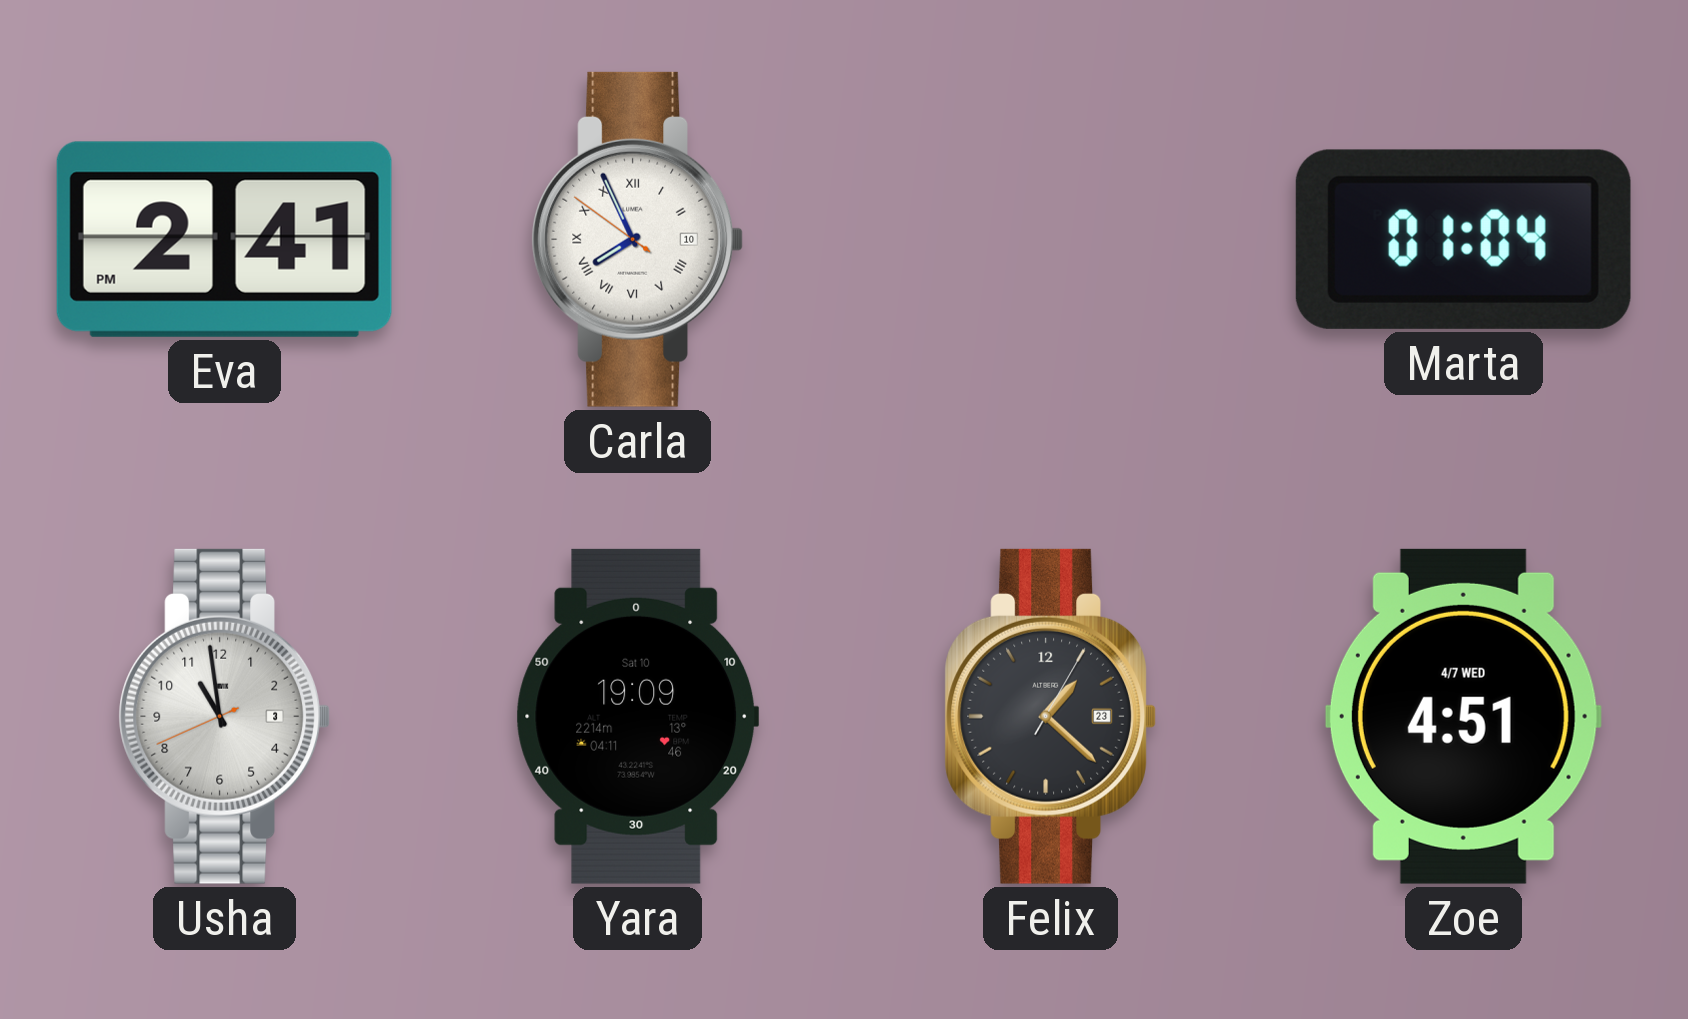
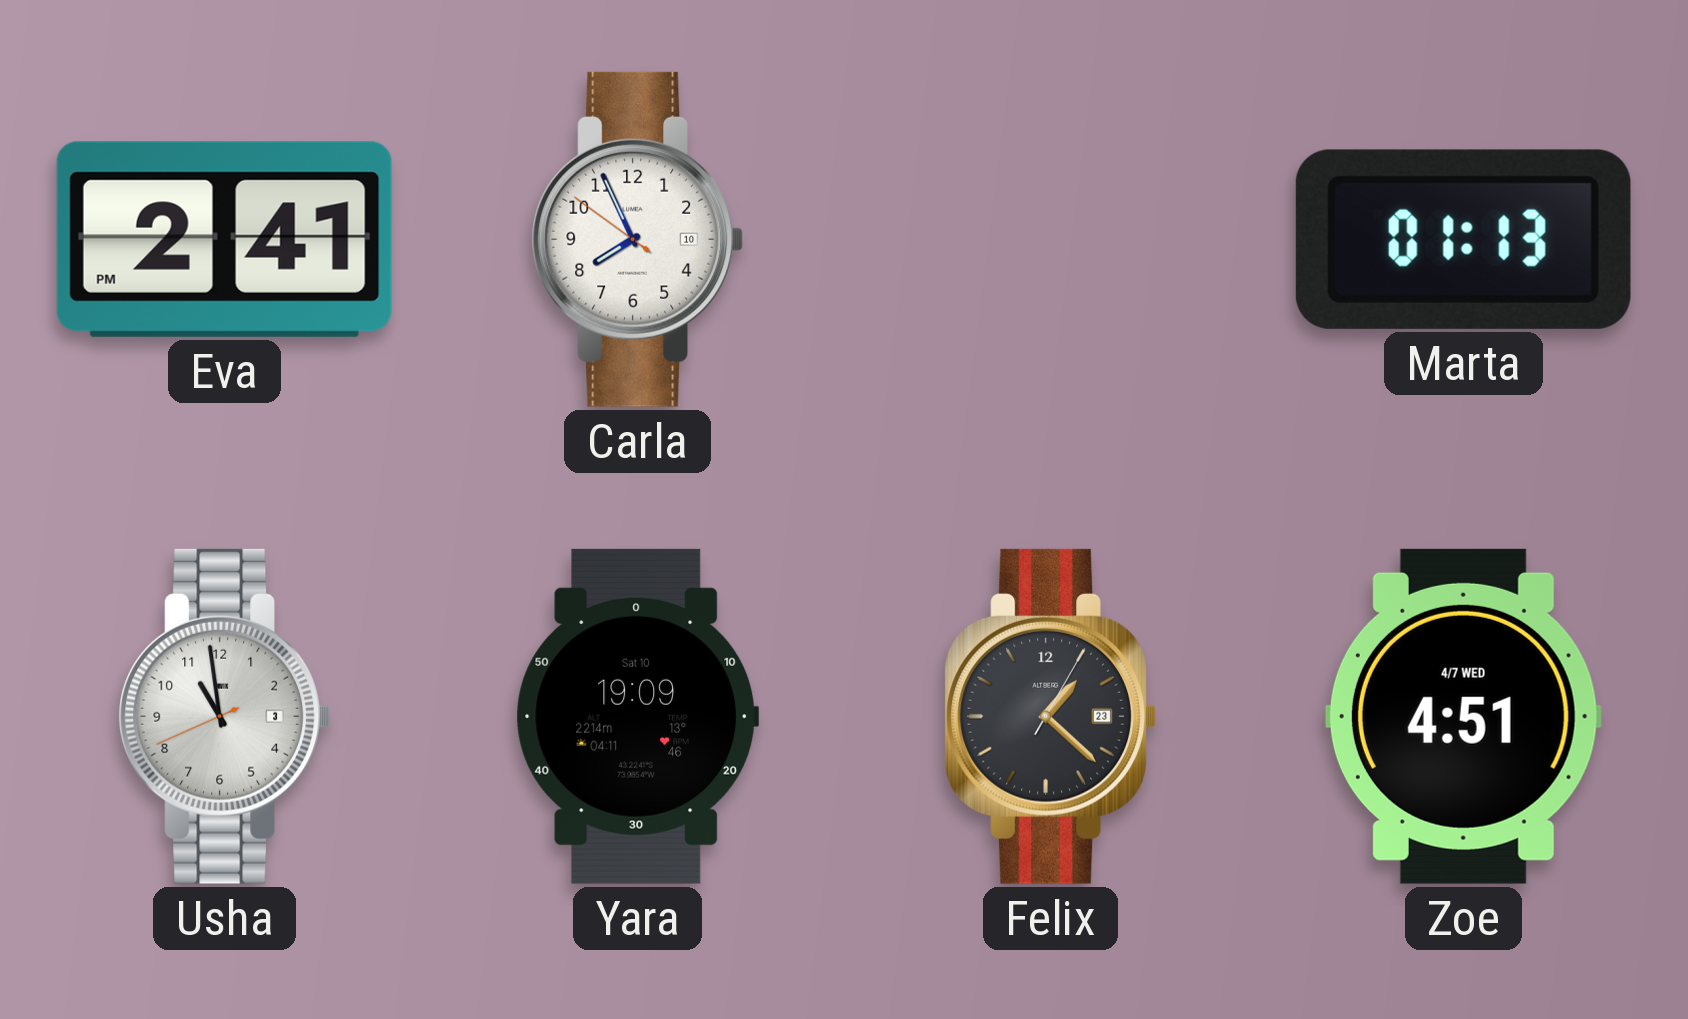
Carla numerals: Roman -> Arabic
Marta: 01:04 -> 01:13
